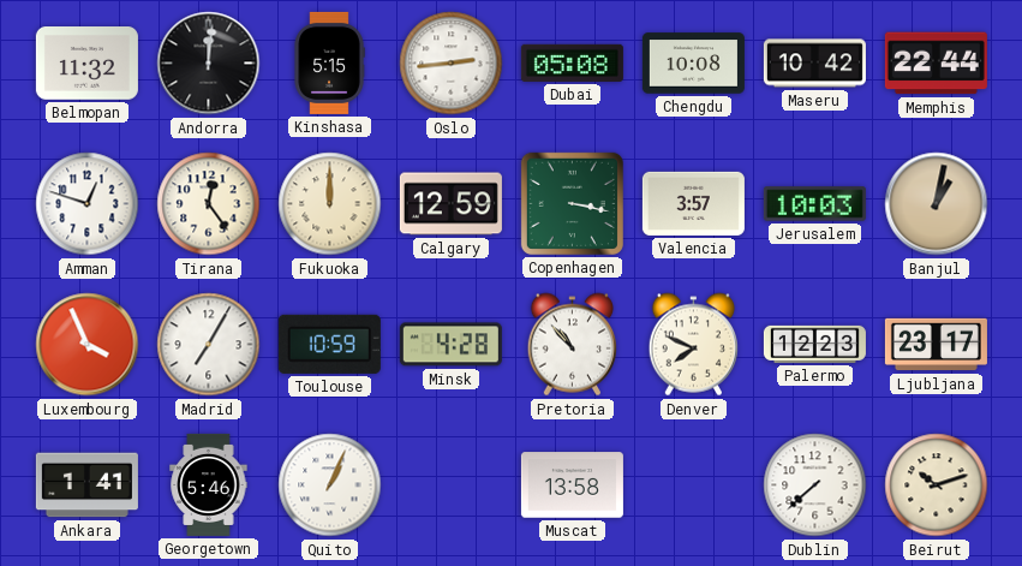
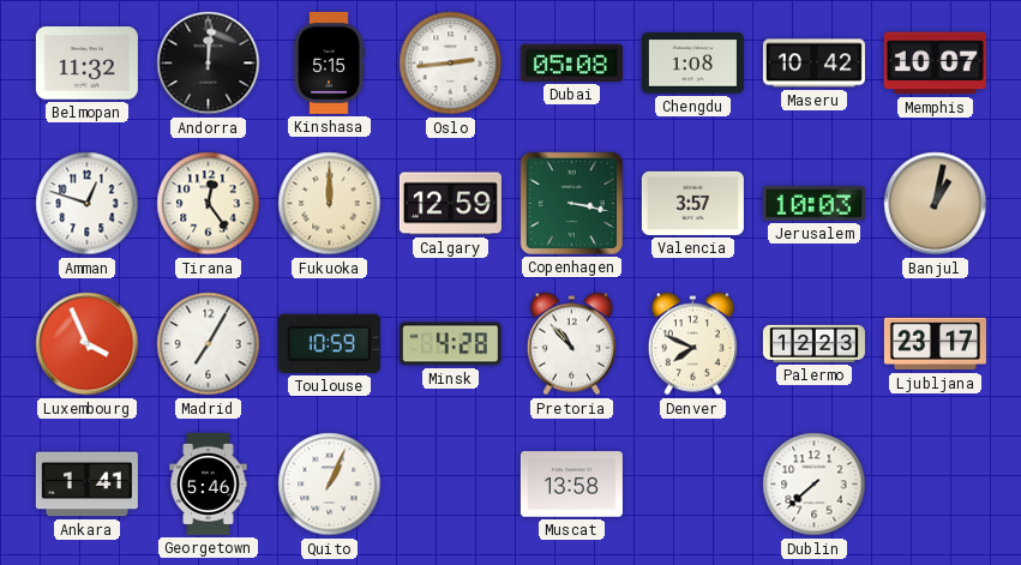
Chengdu: 10:08 -> 1:08
Memphis: 22:44 -> 10:07
Beirut: 10:12 -> none
